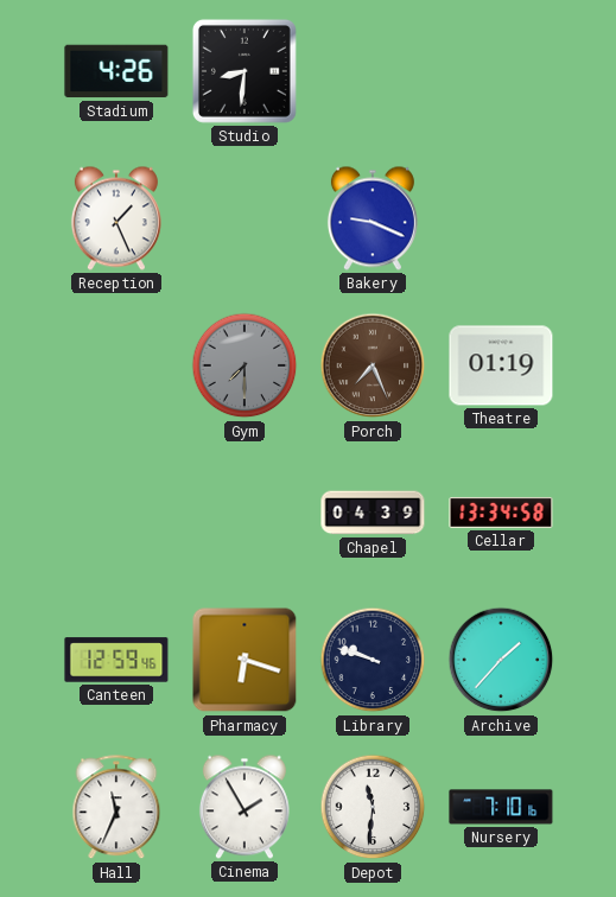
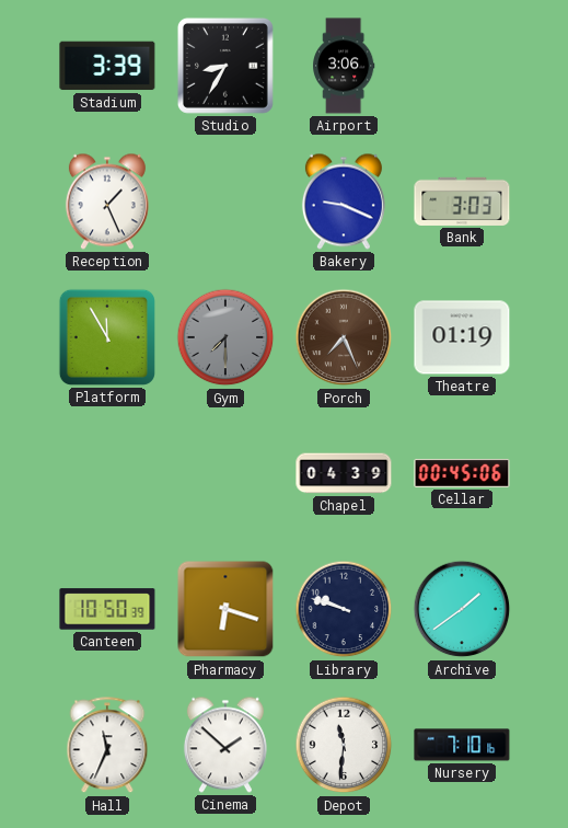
Stadium: 4:26 -> 3:39
Studio: 8:31 -> 8:35
Airport: none -> 3:06
Bank: none -> 3:03
Platform: none -> 11:55
Cellar: 13:34 -> 00:45
Canteen: 12:59 -> 10:50
Archive: 1:37 -> 1:39
Cinema: 1:55 -> 1:52
